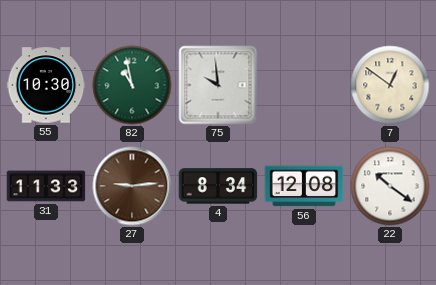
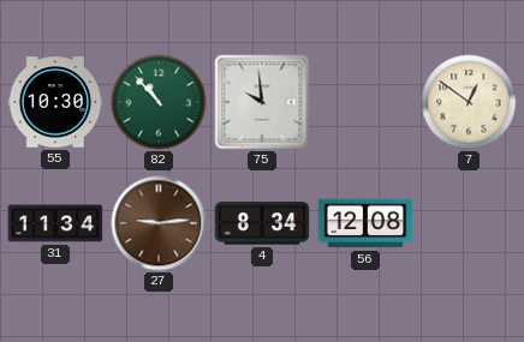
82: 10:58 -> 10:53
31: 11:33 -> 11:34
22: 10:21 -> none
